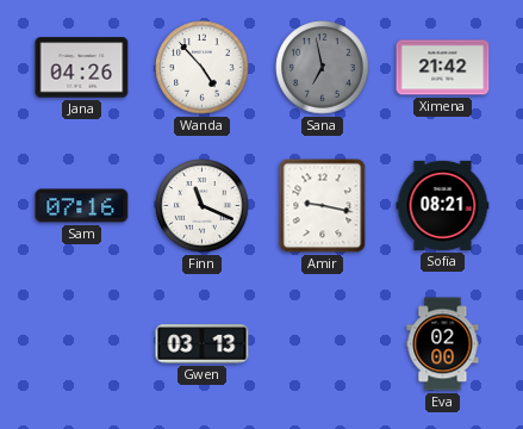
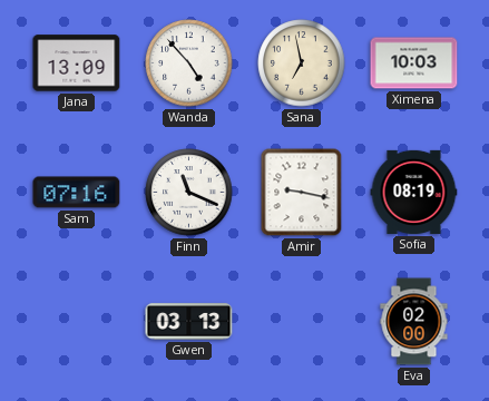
Jana: 04:26 -> 13:09
Sana dial: grey -> cream
Ximena: 21:42 -> 10:03
Sofia: 08:21 -> 08:19
